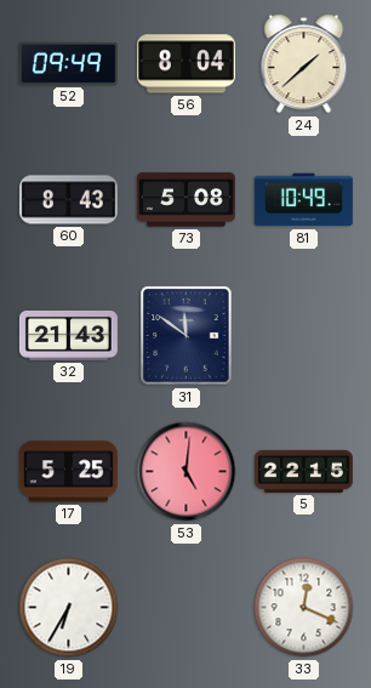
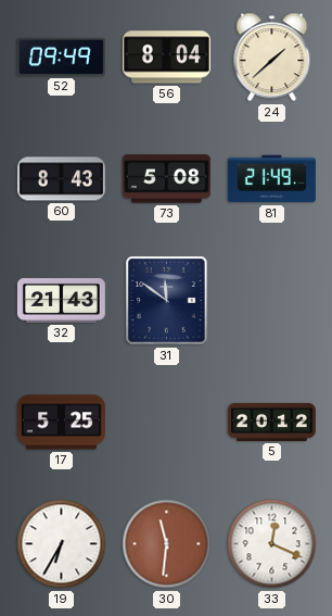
81: 10:49 -> 21:49
53: 5:01 -> none
5: 22:15 -> 20:12
30: none -> 11:31
